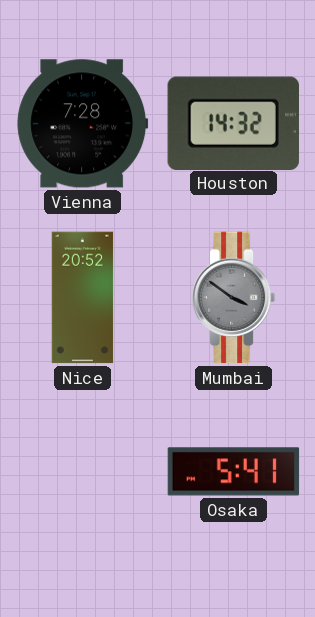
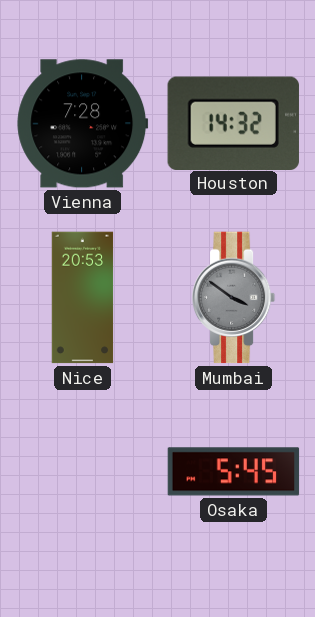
Nice: 20:52 -> 20:53
Osaka: 5:41 -> 5:45
